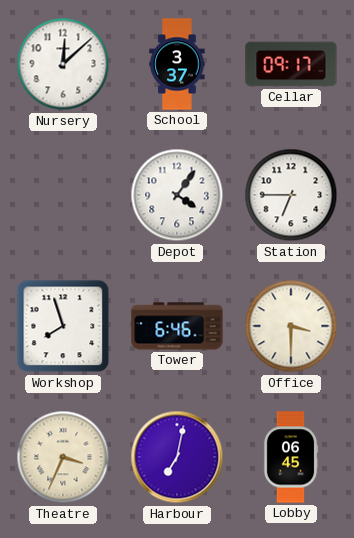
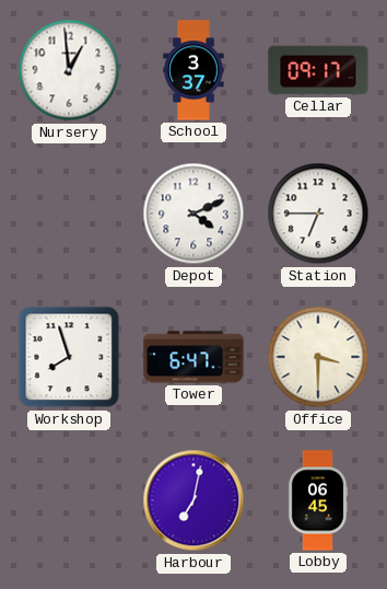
Nursery: 12:08 -> 12:59
Depot: 4:06 -> 4:11
Tower: 6:46 -> 6:47
Theatre: 3:34 -> none
